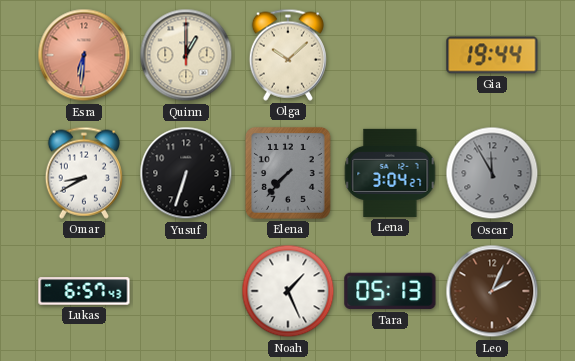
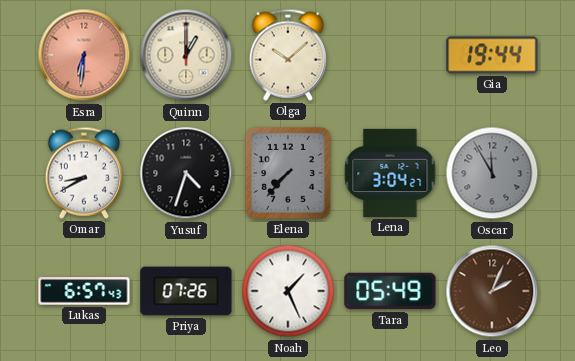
Yusuf: 6:33 -> 4:33
Priya: none -> 07:26
Tara: 05:13 -> 05:49
